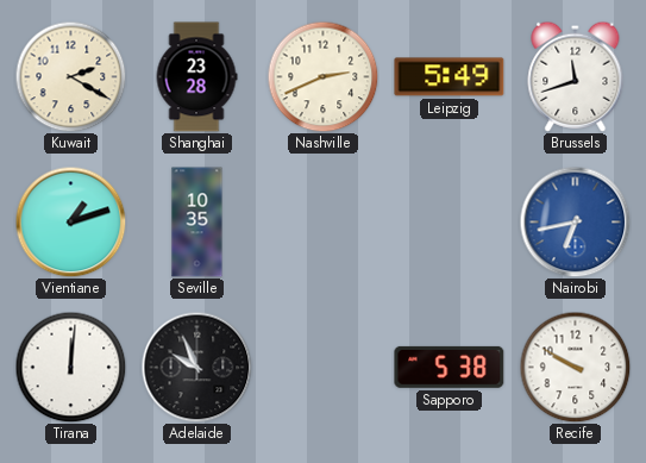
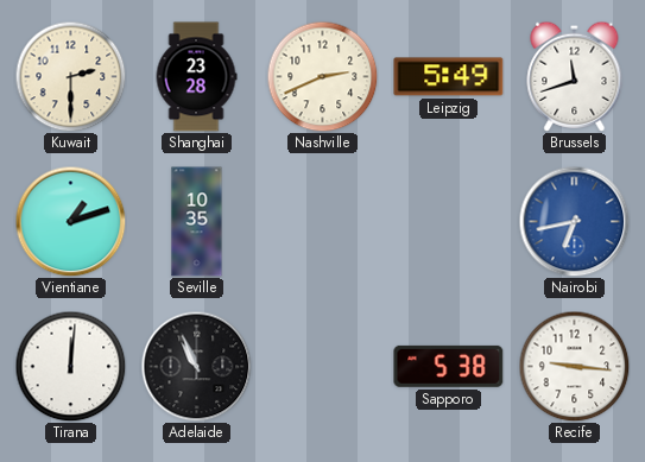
Kuwait: 2:20 -> 2:30
Adelaide: 9:56 -> 10:56
Recife: 9:50 -> 9:16
